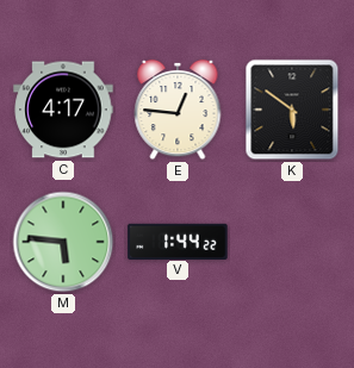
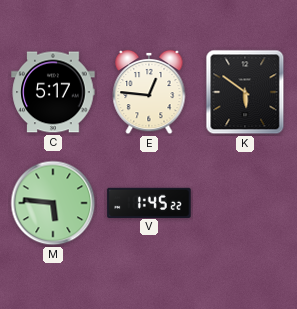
C: 4:17 -> 5:17
V: 1:44 -> 1:45
